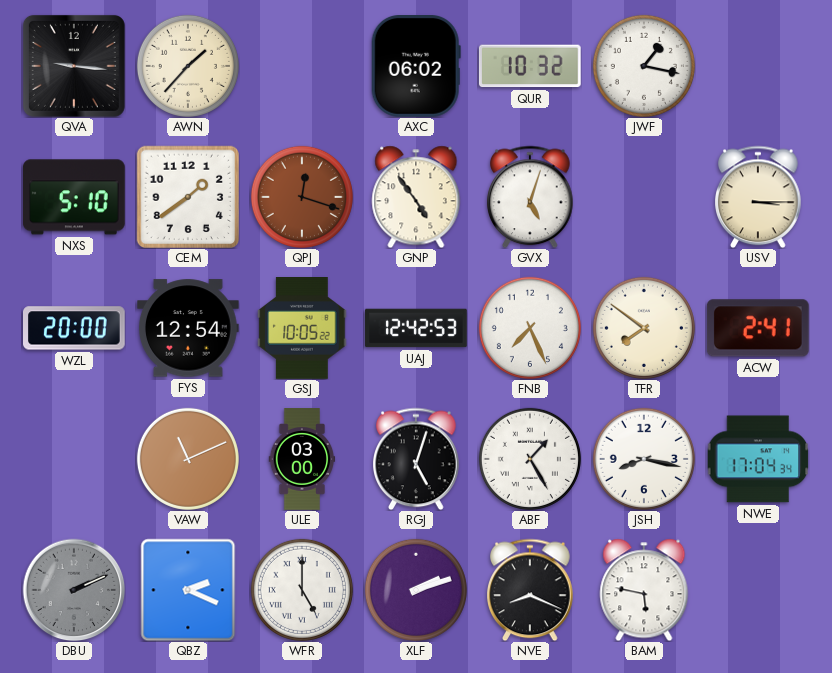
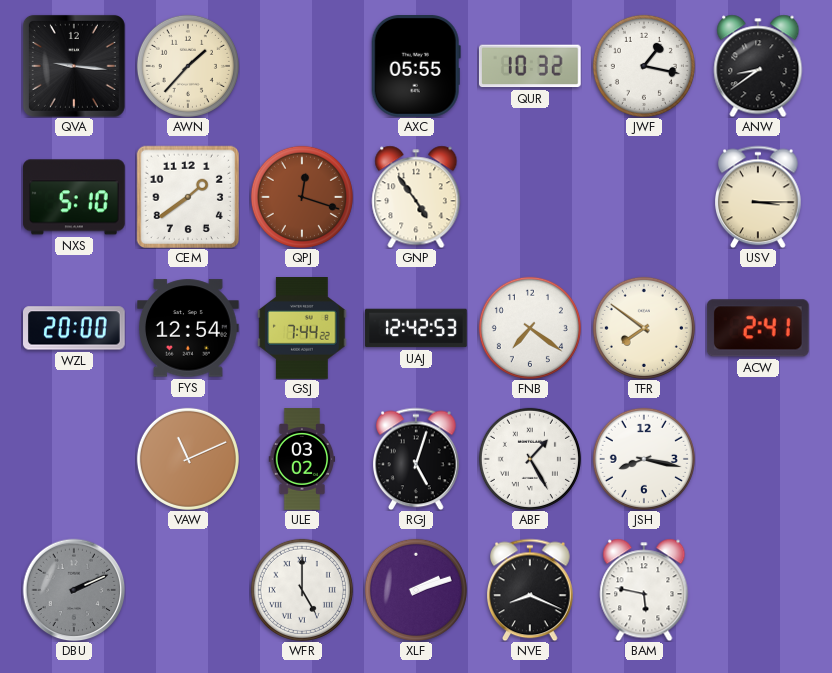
AXC: 06:02 -> 05:55
ANW: none -> 8:39
GVX: 5:03 -> none
GSJ: 10:05 -> 7:44
FNB: 7:26 -> 7:21
ULE: 03:00 -> 03:02
NWE: 17:04 -> none
QBZ: 2:19 -> none
